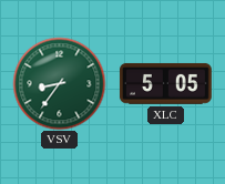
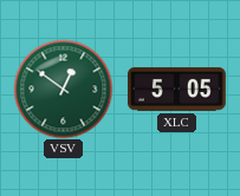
VSV: 8:36 -> 12:51
